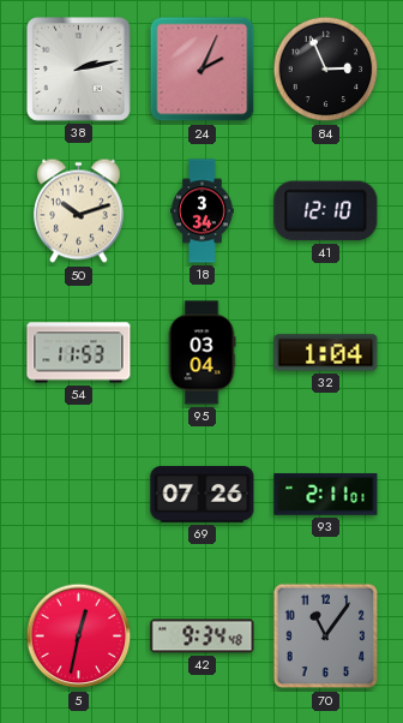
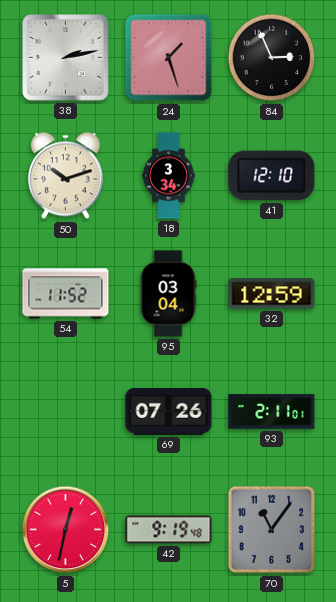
24: 2:04 -> 1:27
54: 11:53 -> 11:52
32: 1:04 -> 12:59
42: 9:34 -> 9:19
